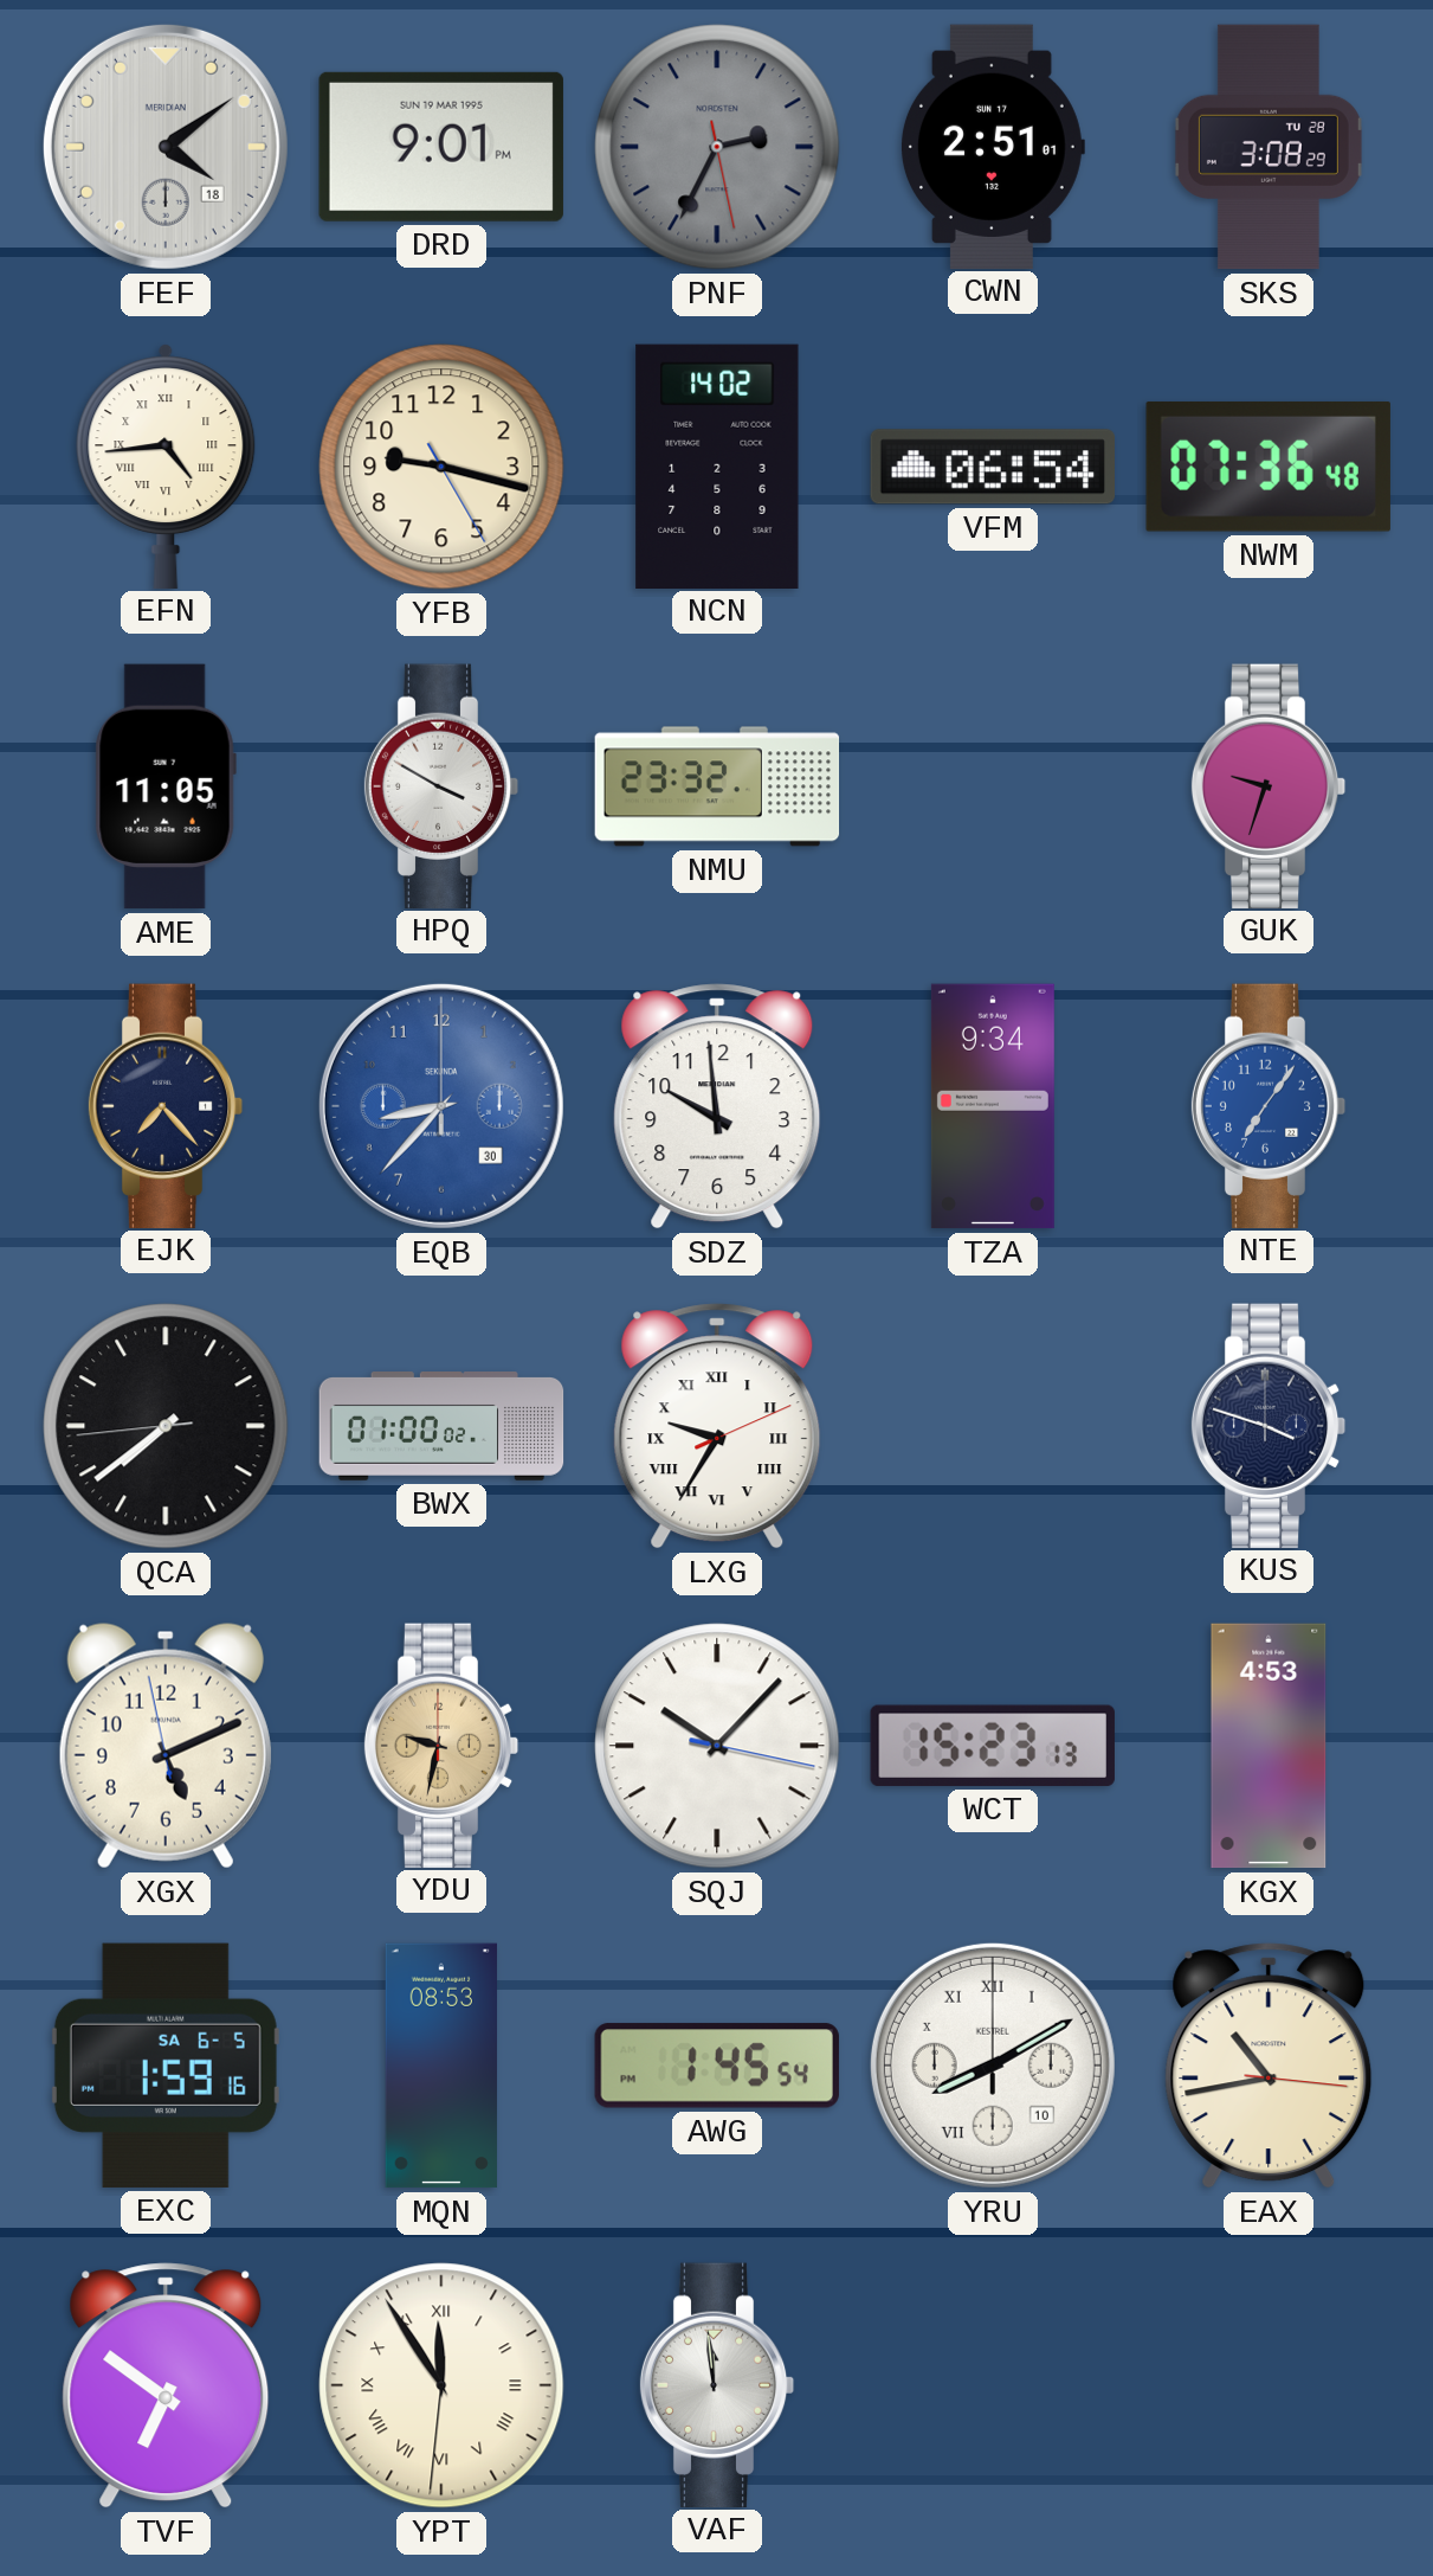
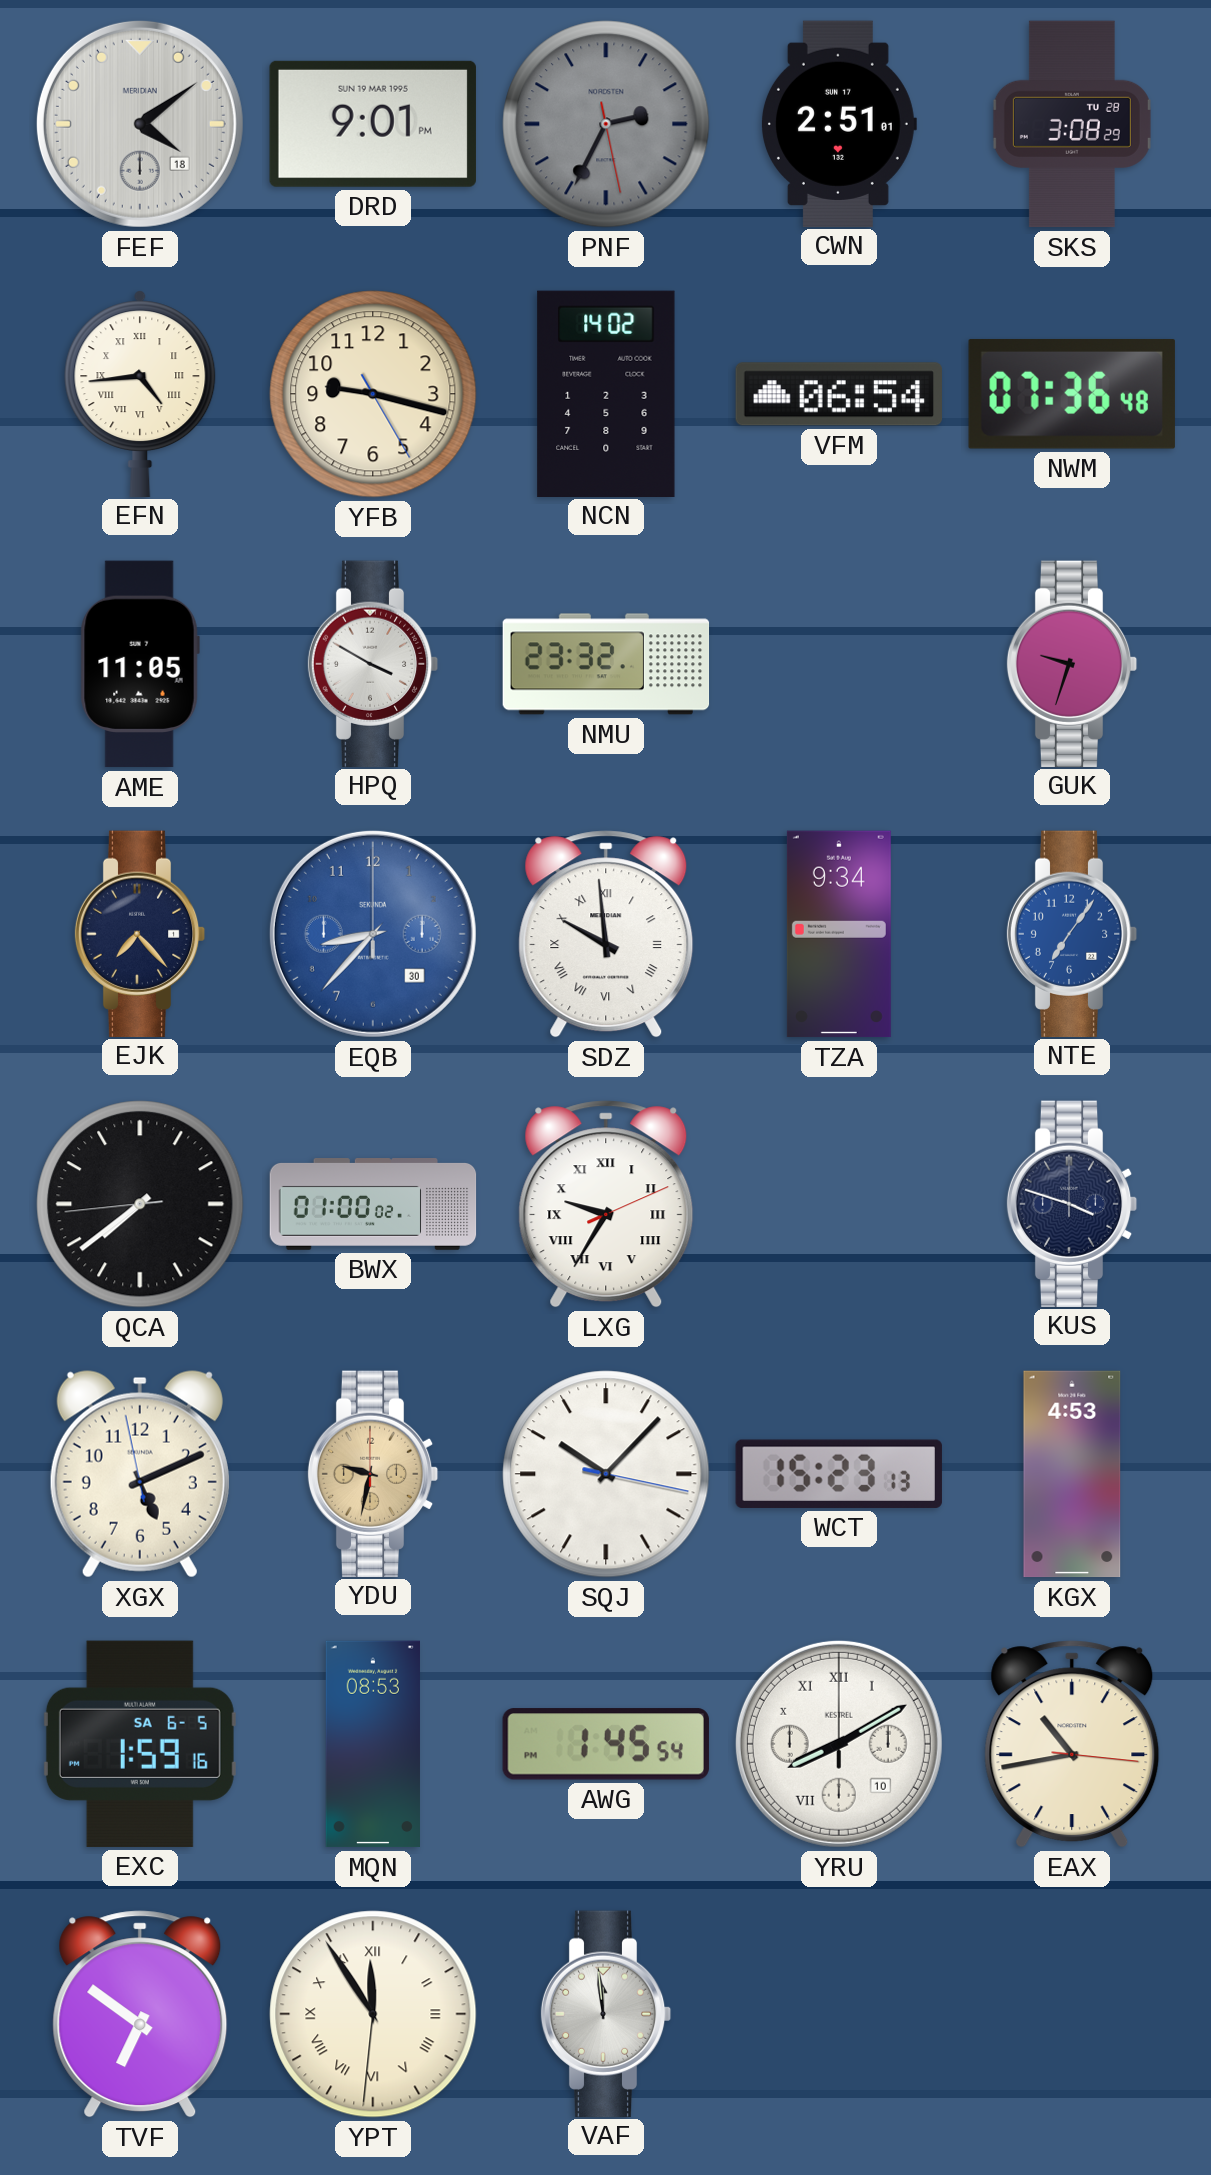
SDZ numerals: Arabic -> Roman
